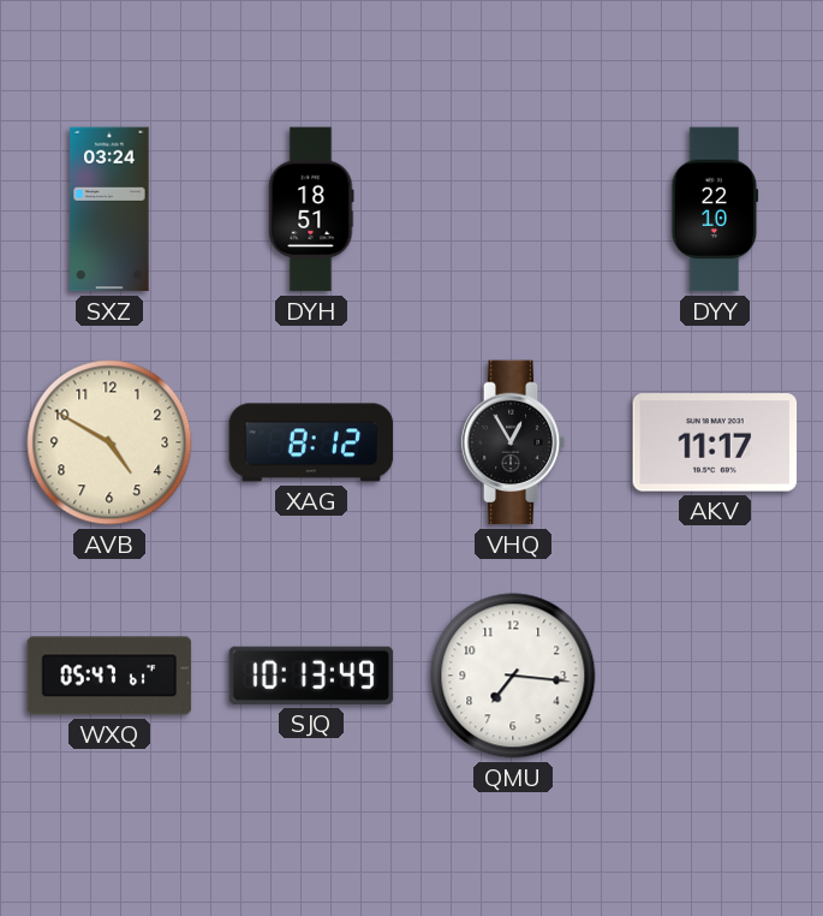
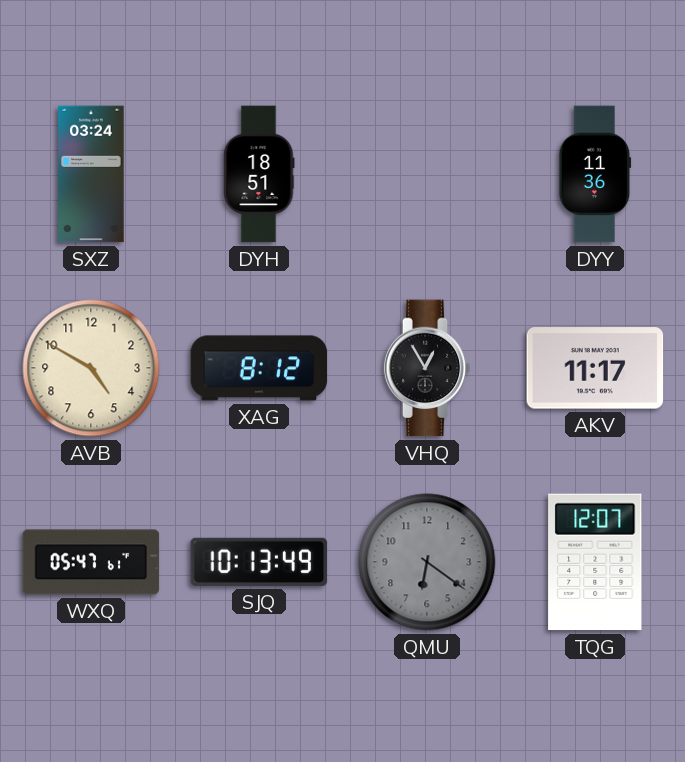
DYY: 22:10 -> 11:36
QMU: 7:16 -> 6:21
QMU dial: white -> grey
TQG: none -> 12:07
